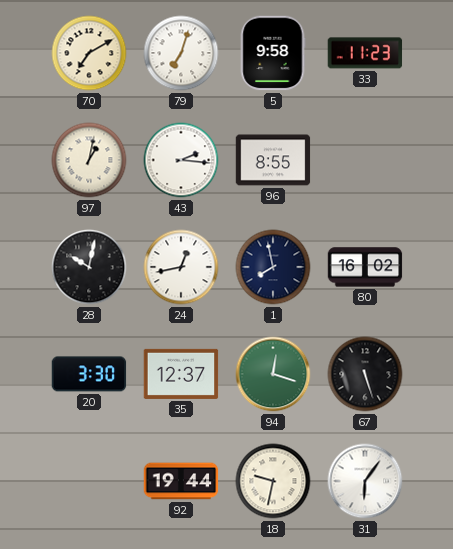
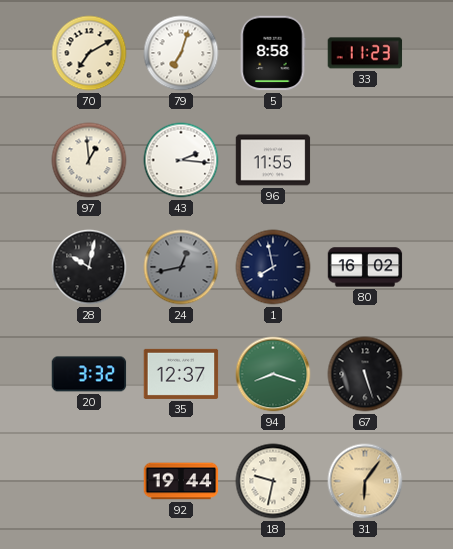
5: 9:58 -> 8:58
97: 1:02 -> 12:59
96: 8:55 -> 11:55
24 dial: white -> grey
20: 3:30 -> 3:32
94: 12:18 -> 8:18
31 dial: white -> champagne
